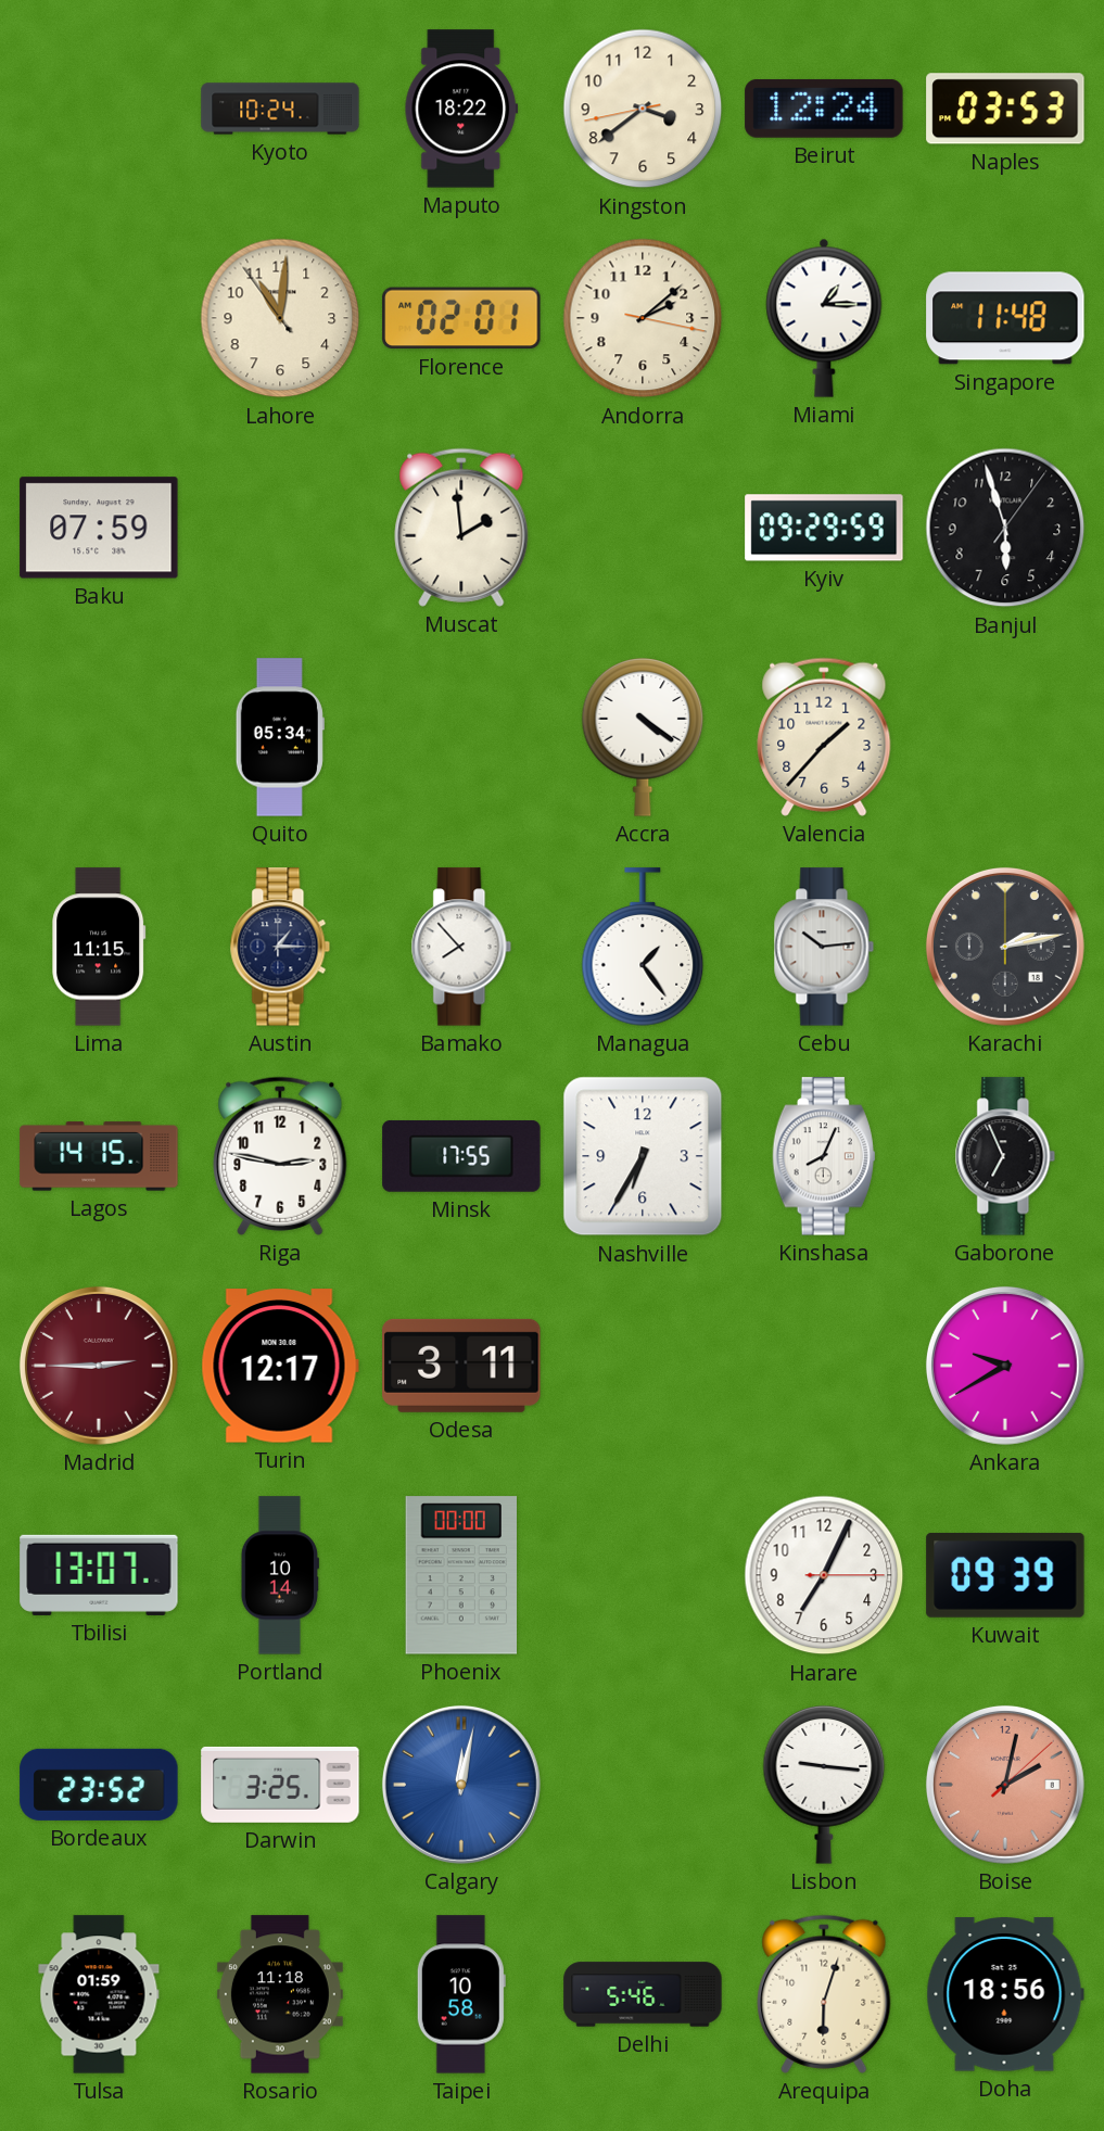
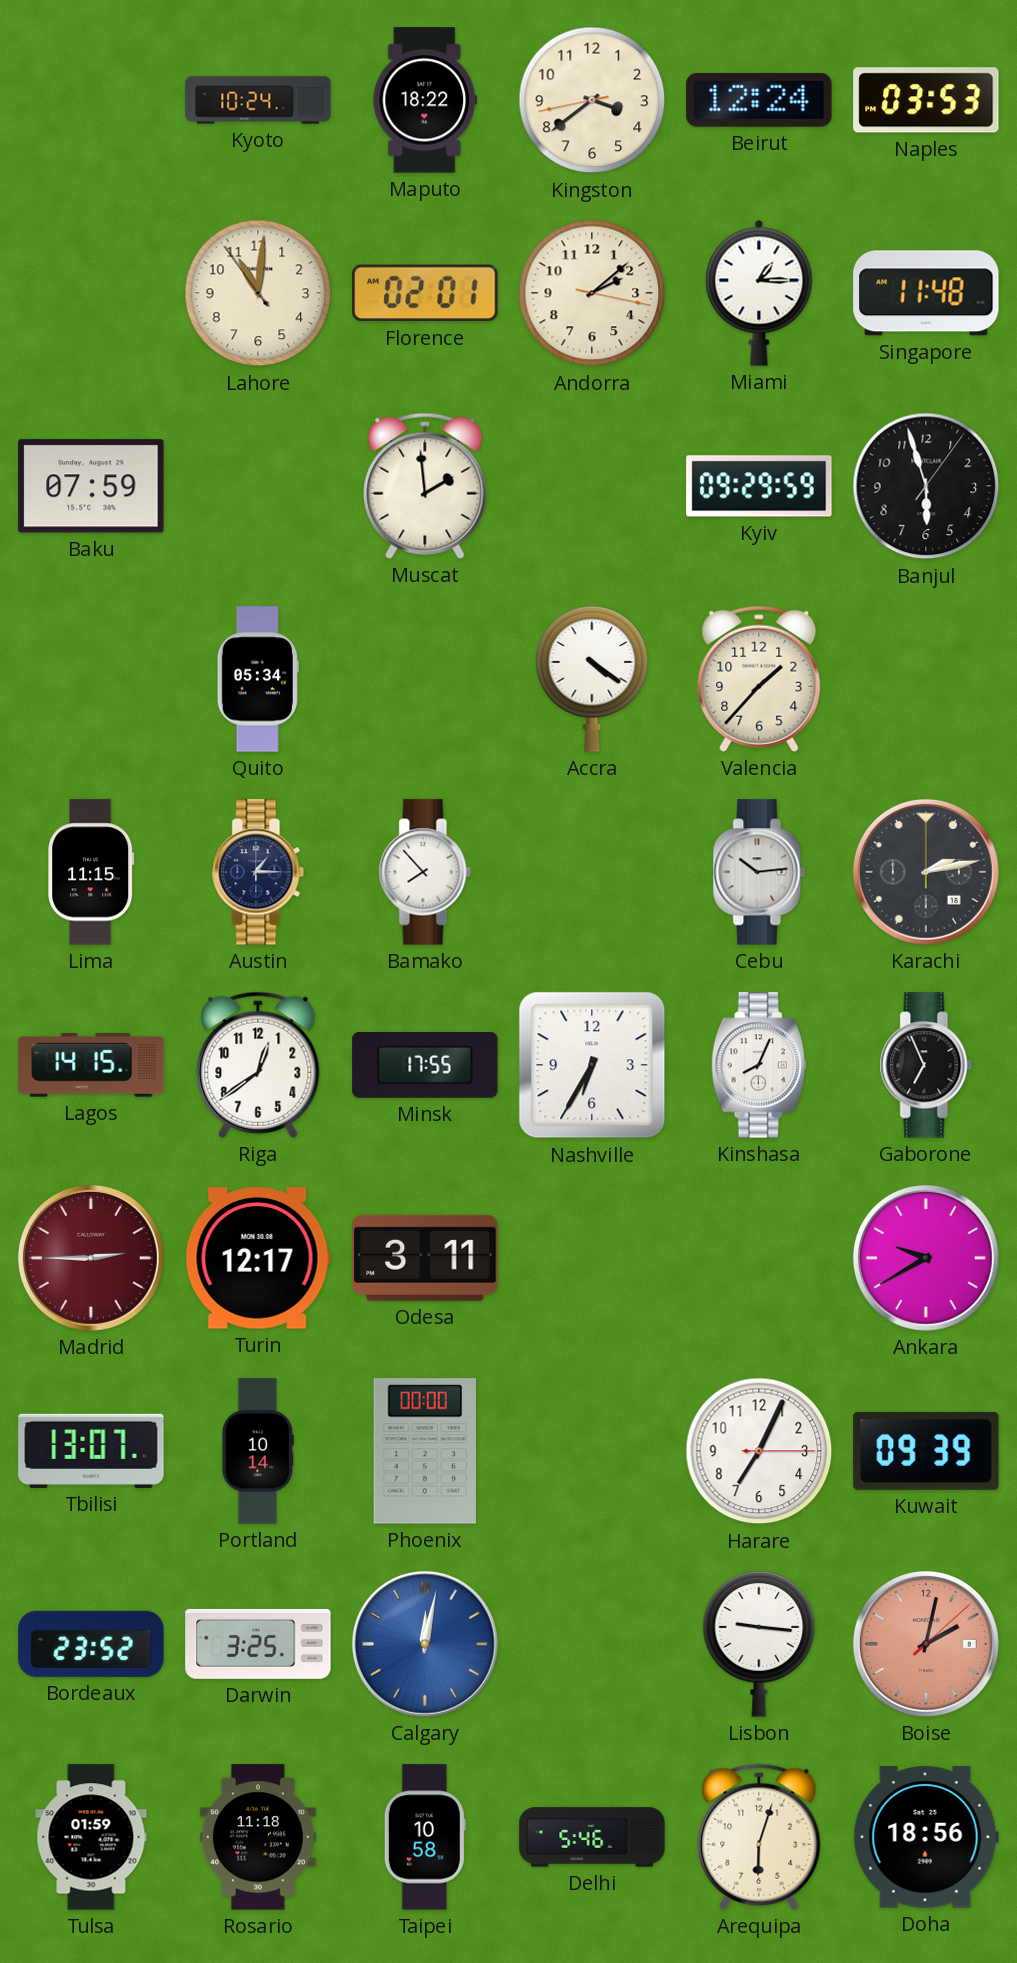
Managua: 1:24 -> none
Riga: 2:47 -> 12:39
